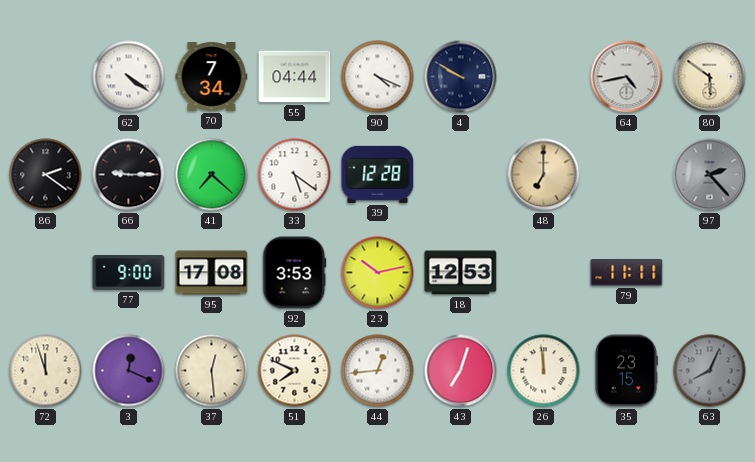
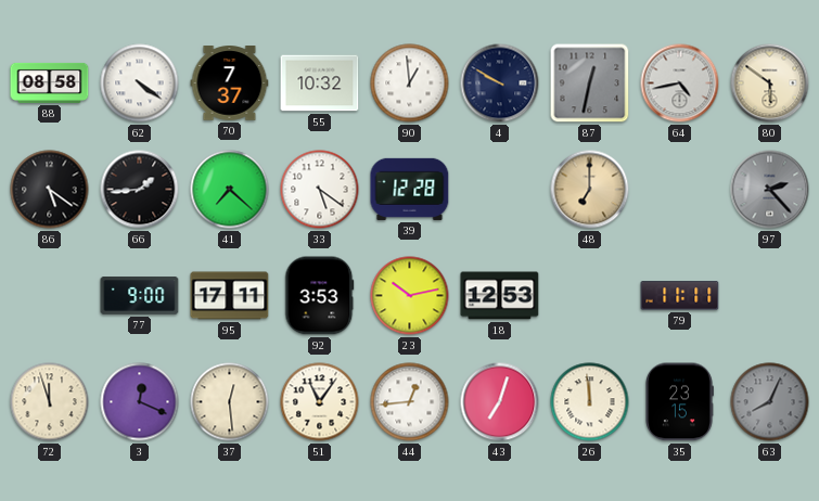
88: none -> 08:58
70: 7:34 -> 7:37
55: 04:44 -> 10:32
90: 4:19 -> 12:59
87: none -> 12:32
86: 2:21 -> 5:21
66: 9:15 -> 1:44
95: 17:08 -> 17:11
51: 7:49 -> 11:06
